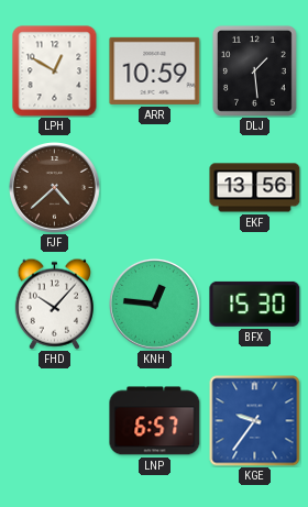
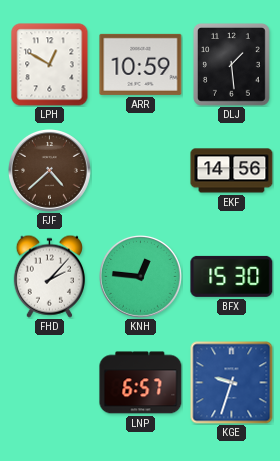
EKF: 13:56 -> 14:56
FHD: 10:07 -> 2:07
KGE: 9:36 -> 9:33
